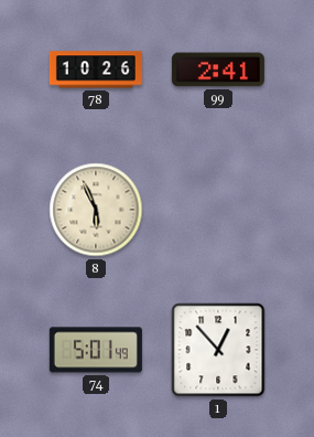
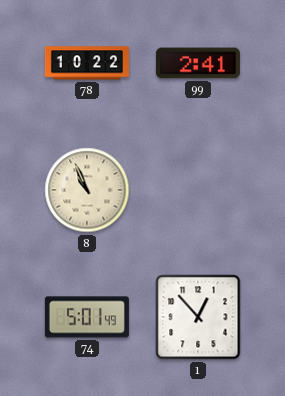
78: 10:26 -> 10:22
8: 5:56 -> 10:56
